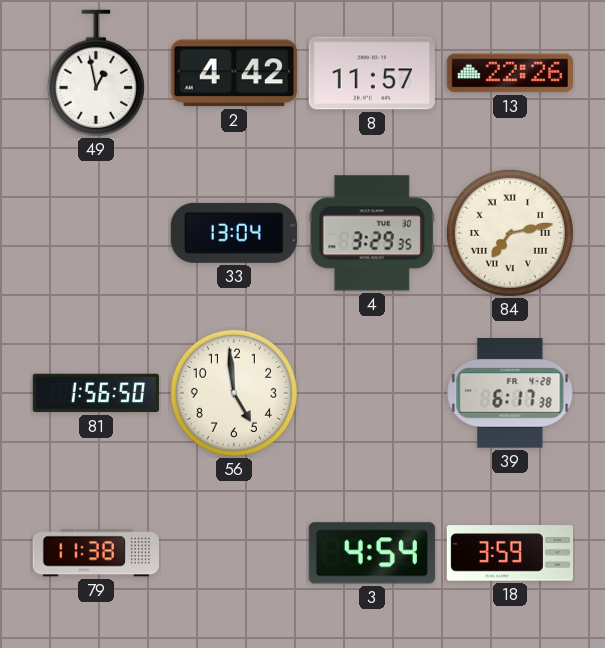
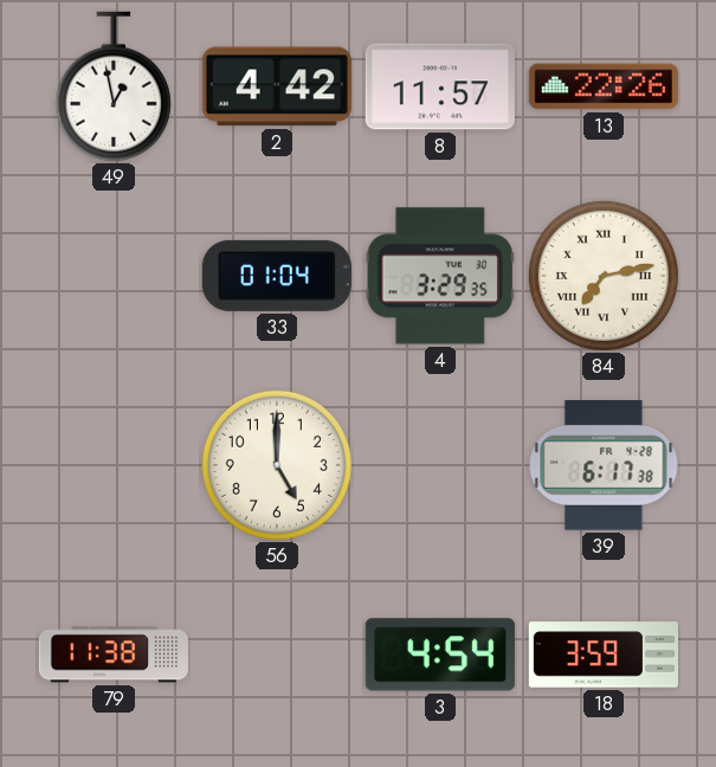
33: 13:04 -> 01:04
81: 1:56 -> none
56: 4:59 -> 5:00
